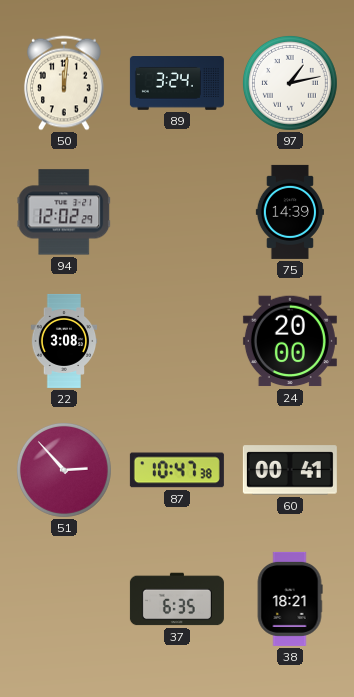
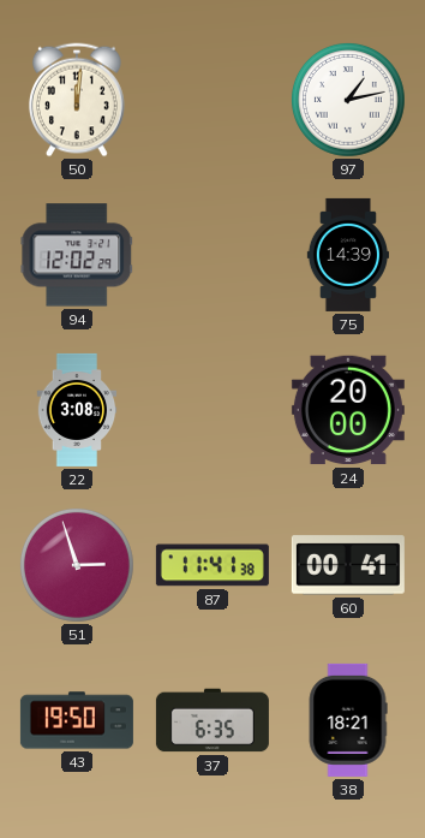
89: 3:24 -> none
51: 2:53 -> 2:57
87: 10:47 -> 11:41
43: none -> 19:50
